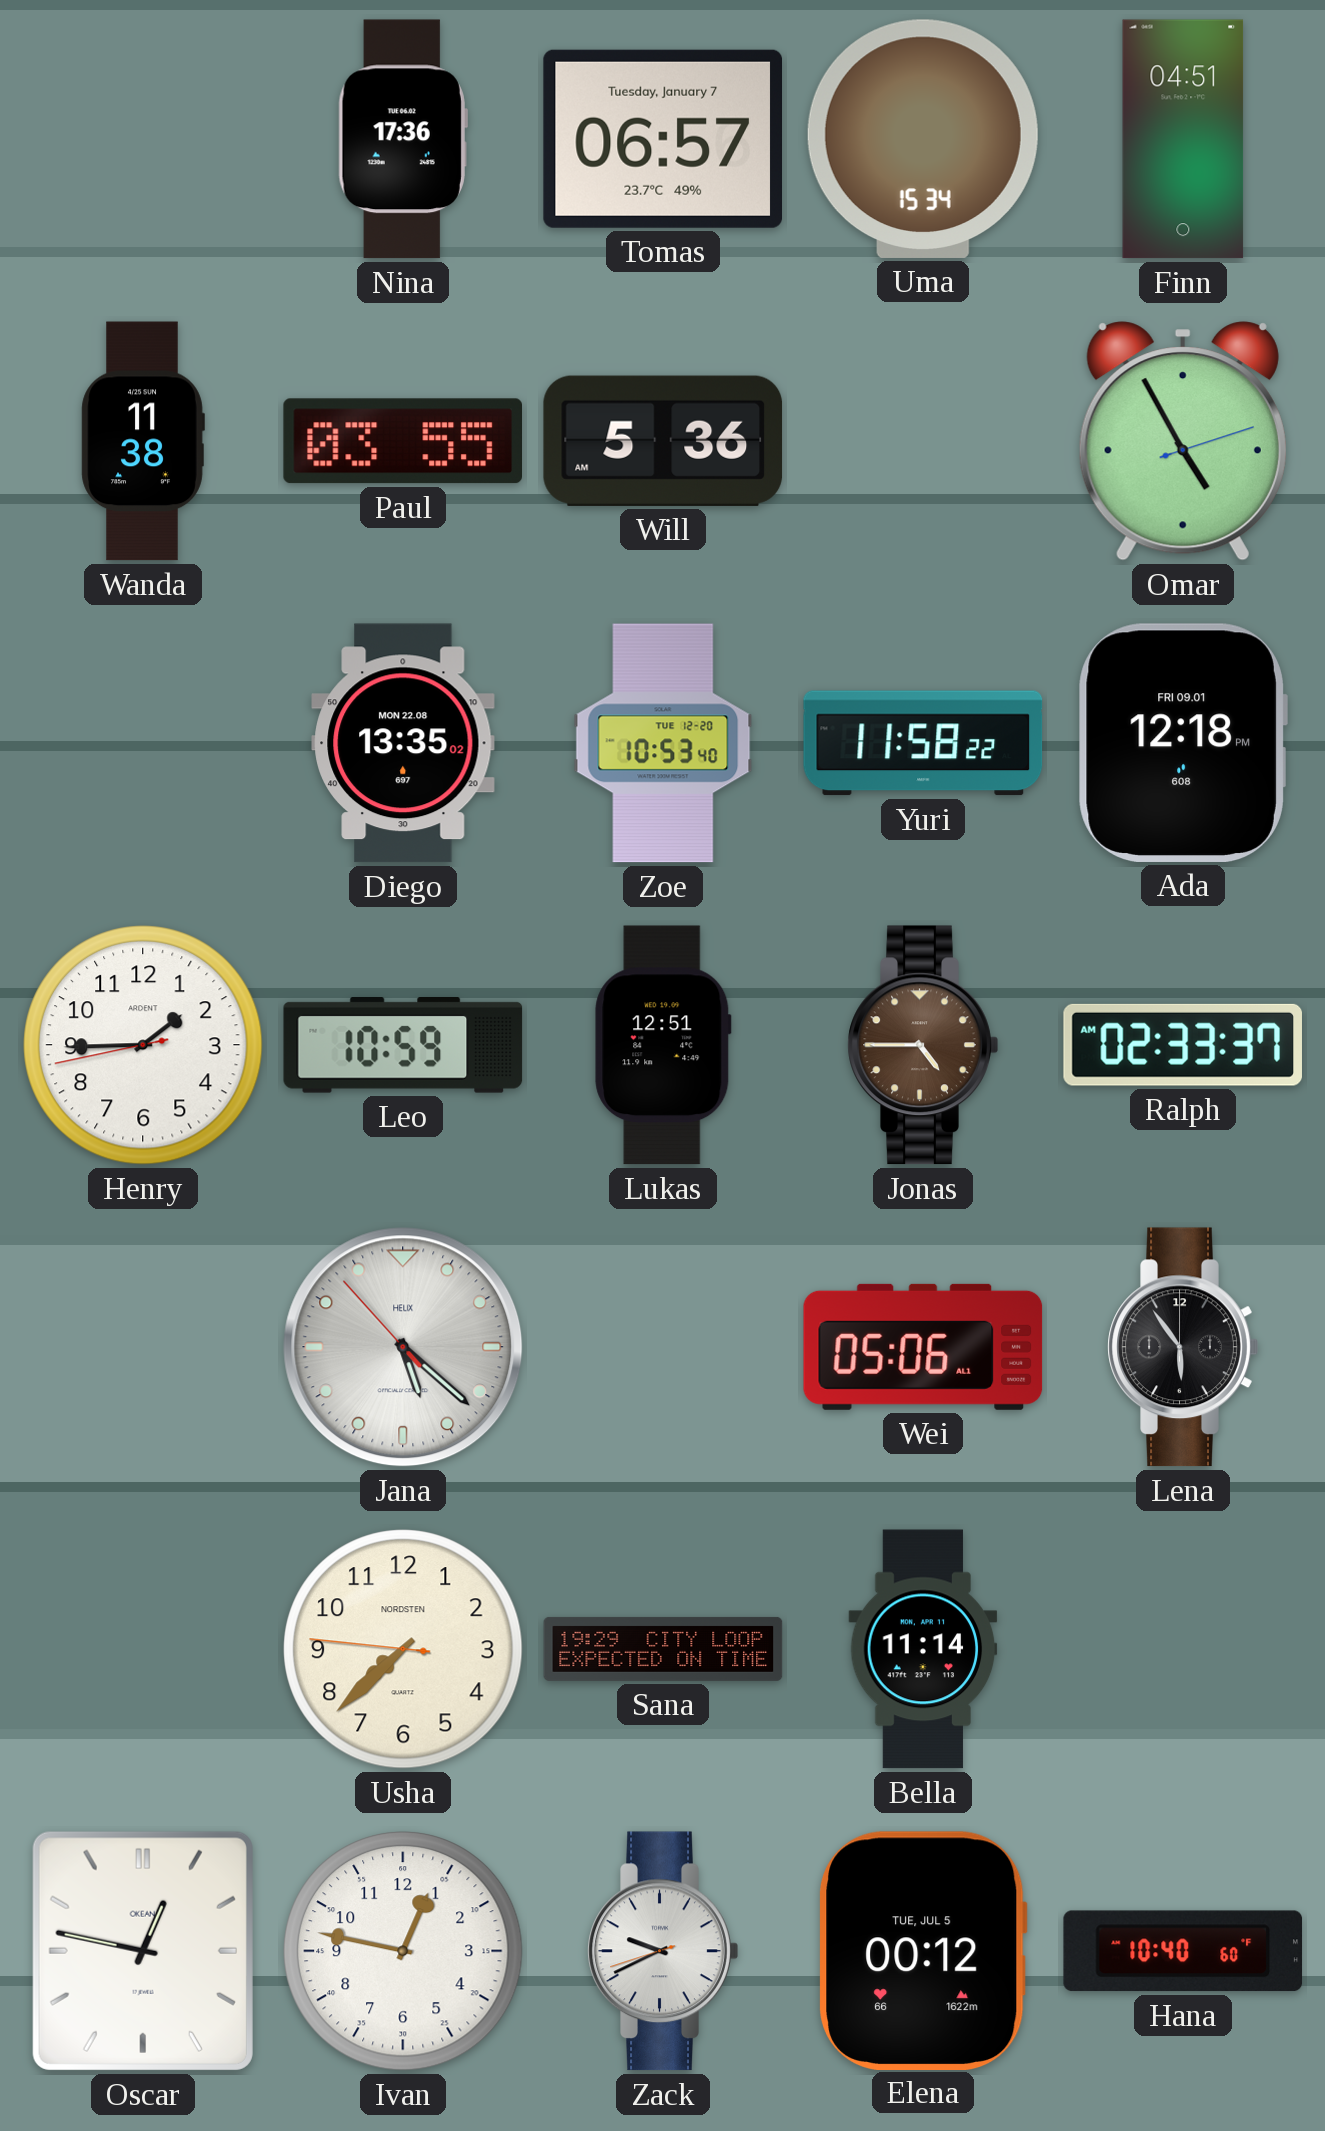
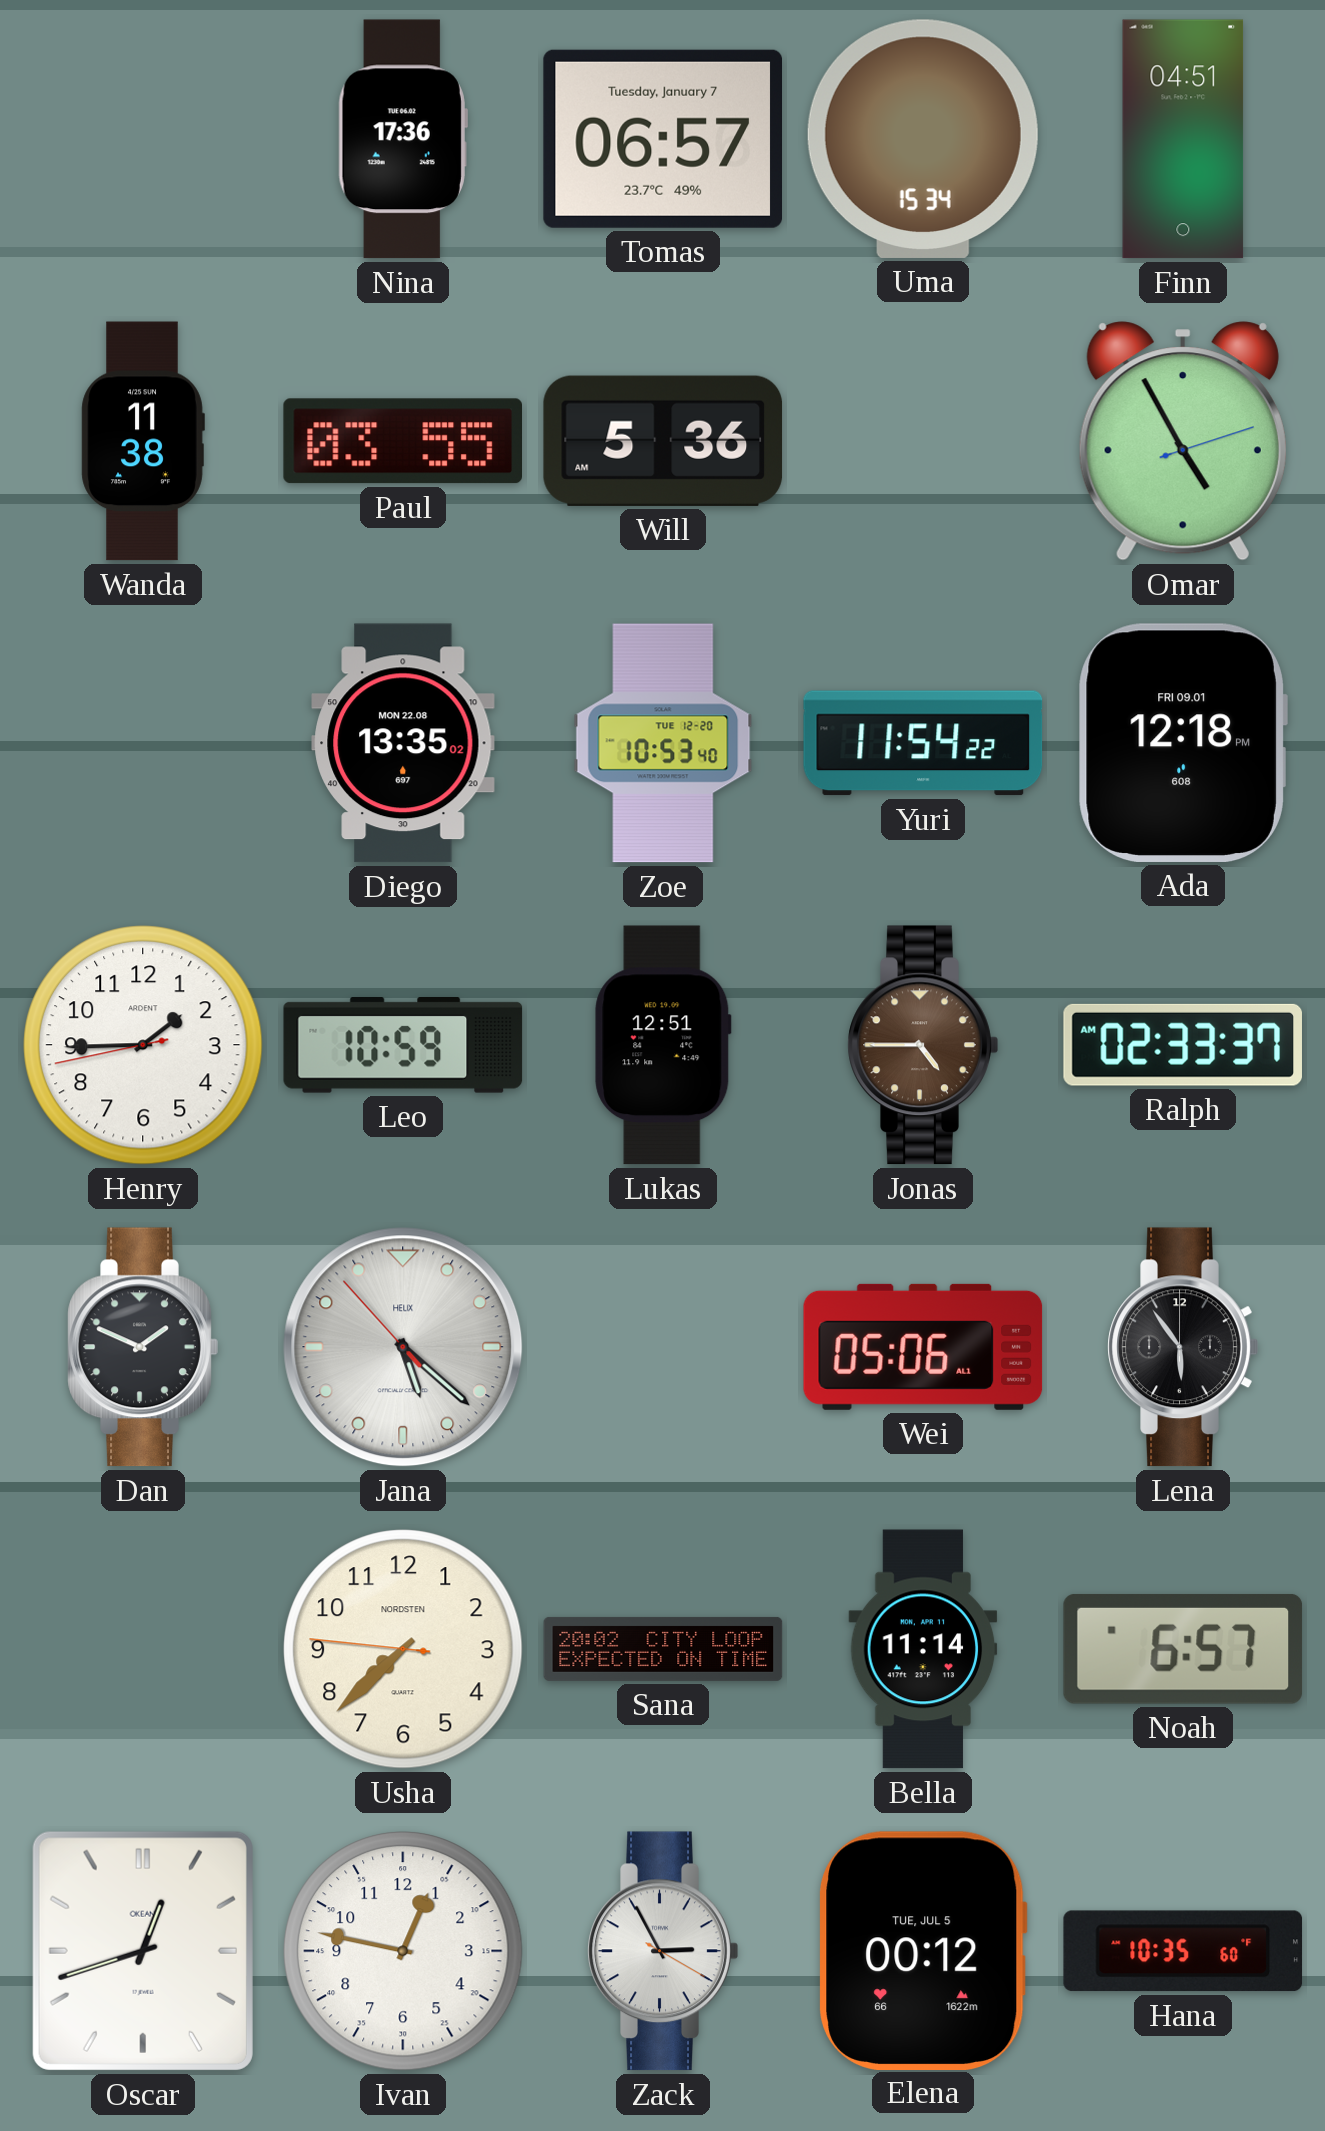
Yuri: 11:58 -> 11:54
Dan: none -> 1:49
Sana: 19:29 -> 20:02
Noah: none -> 6:57
Oscar: 12:47 -> 12:42
Zack: 9:40 -> 2:55
Hana: 10:40 -> 10:35
